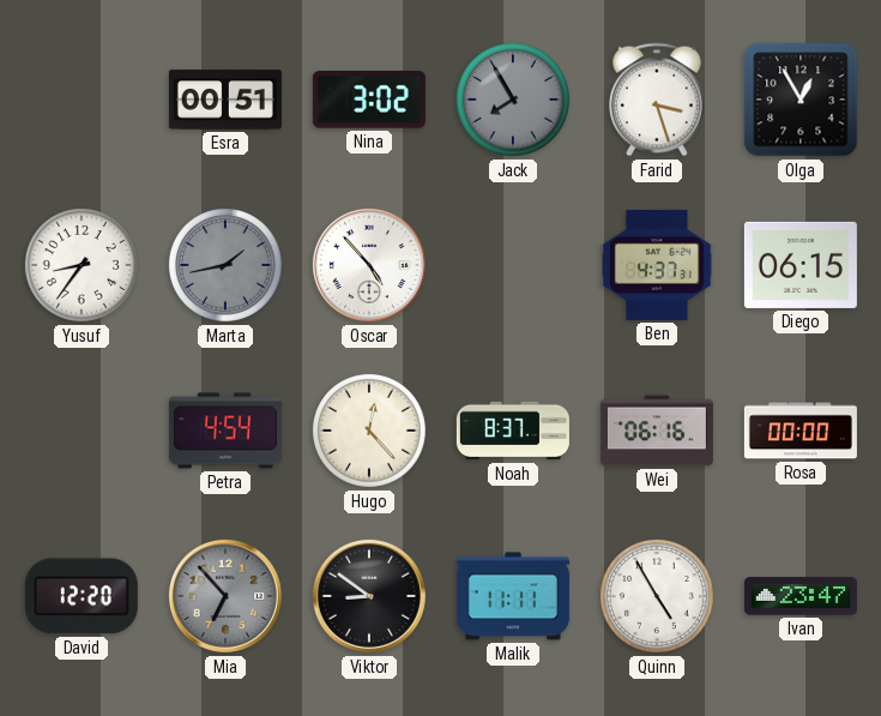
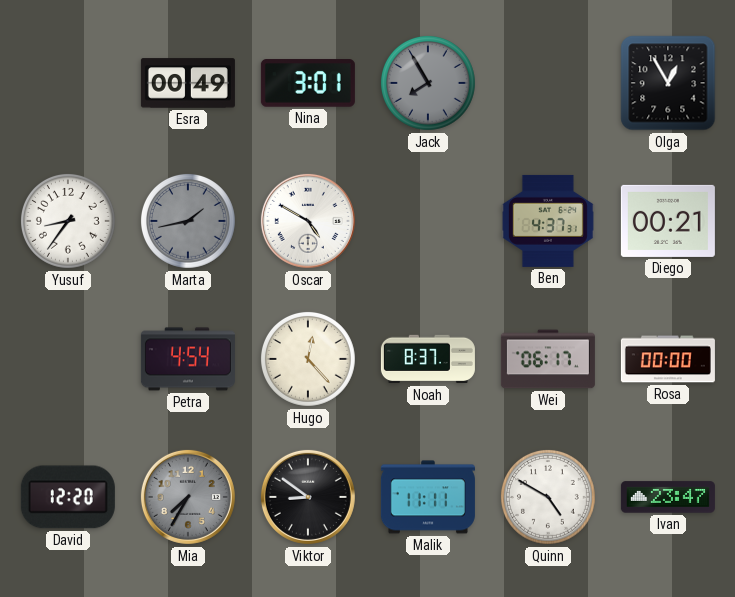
Esra: 00:51 -> 00:49
Nina: 3:02 -> 3:01
Farid: 3:27 -> none
Oscar: 4:53 -> 4:50
Diego: 06:15 -> 00:21
Wei: 06:16 -> 06:17
Mia: 6:53 -> 7:35
Quinn: 4:55 -> 4:50
